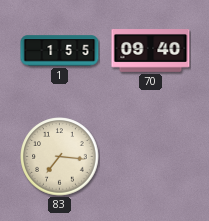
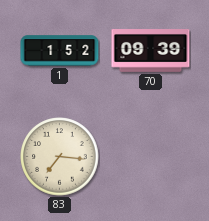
1: 1:55 -> 1:52
70: 09:40 -> 09:39
